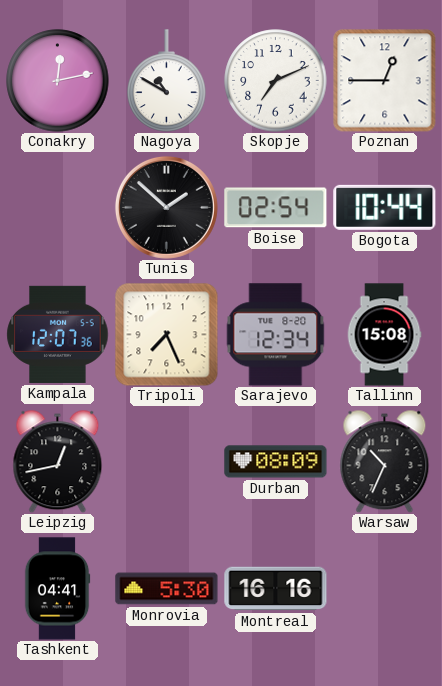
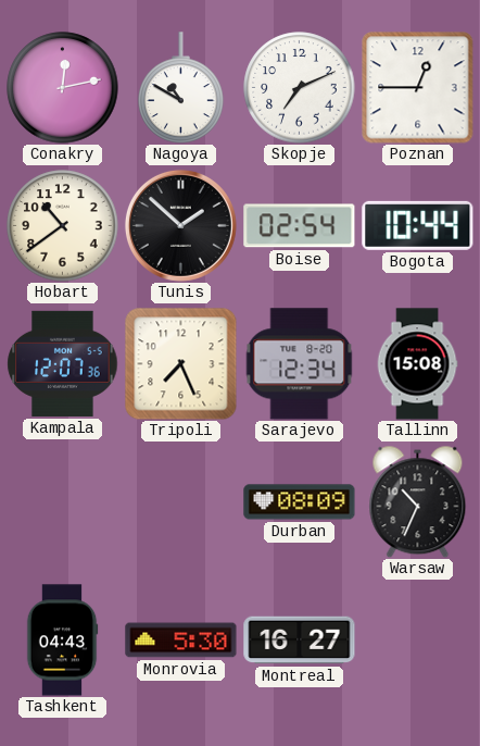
Hobart: none -> 10:39
Leipzig: 12:43 -> none
Tashkent: 04:41 -> 04:43
Montreal: 16:16 -> 16:27
